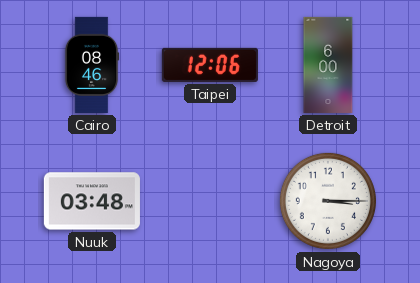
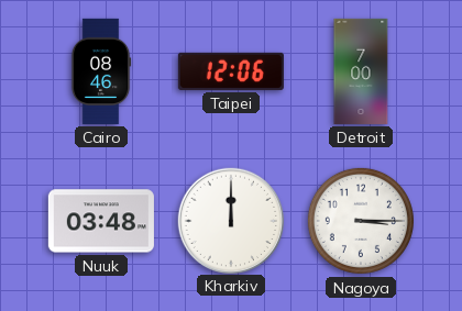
Detroit: 6:00 -> 7:00
Kharkiv: none -> 12:00
